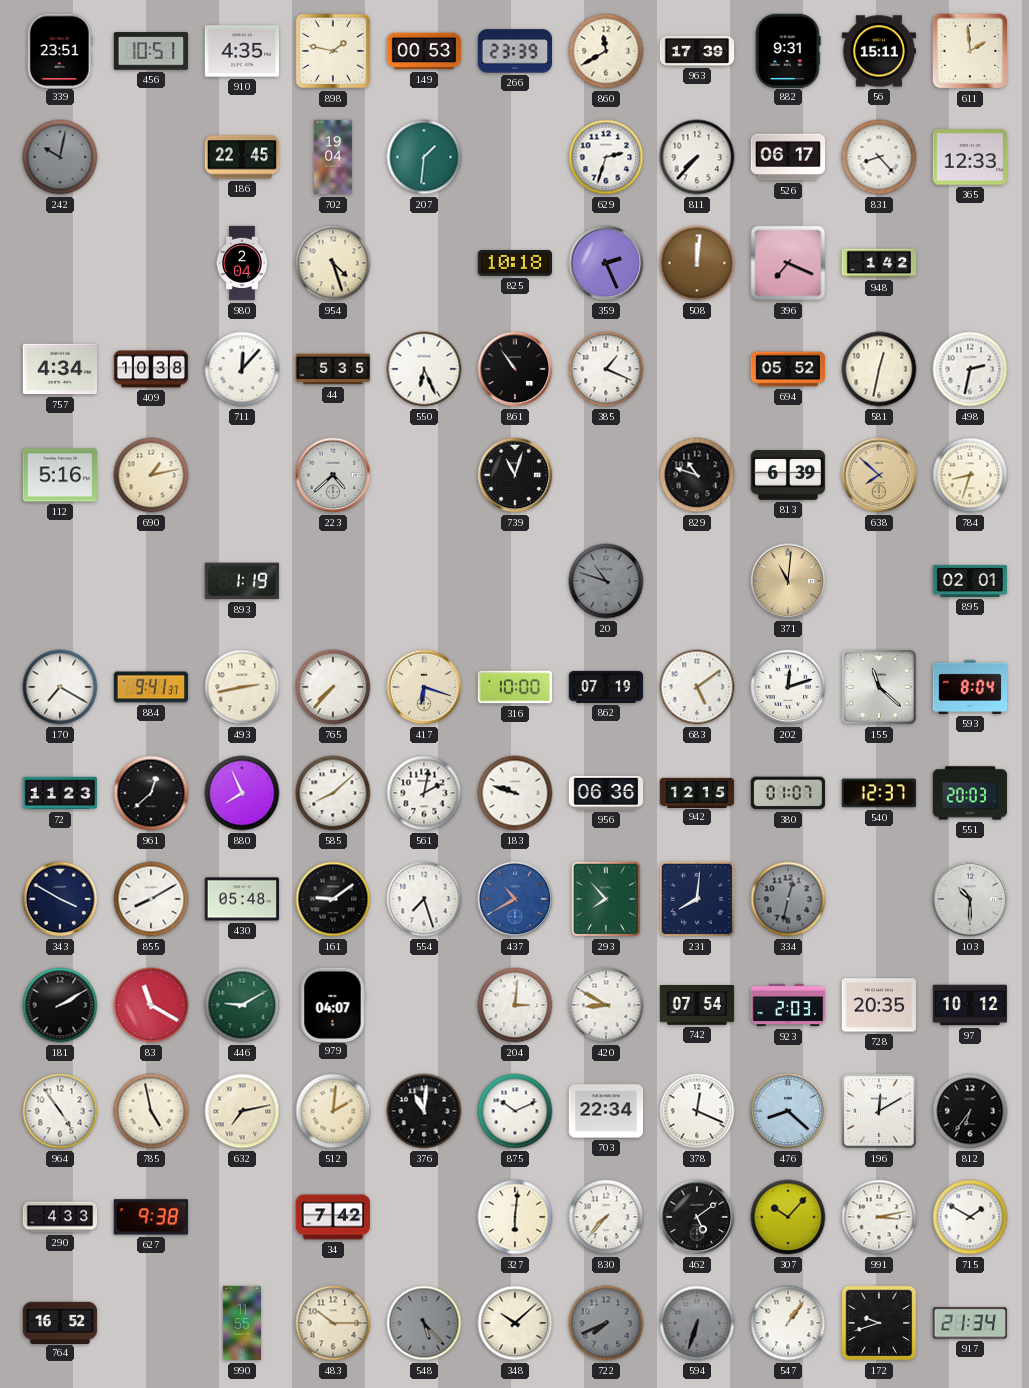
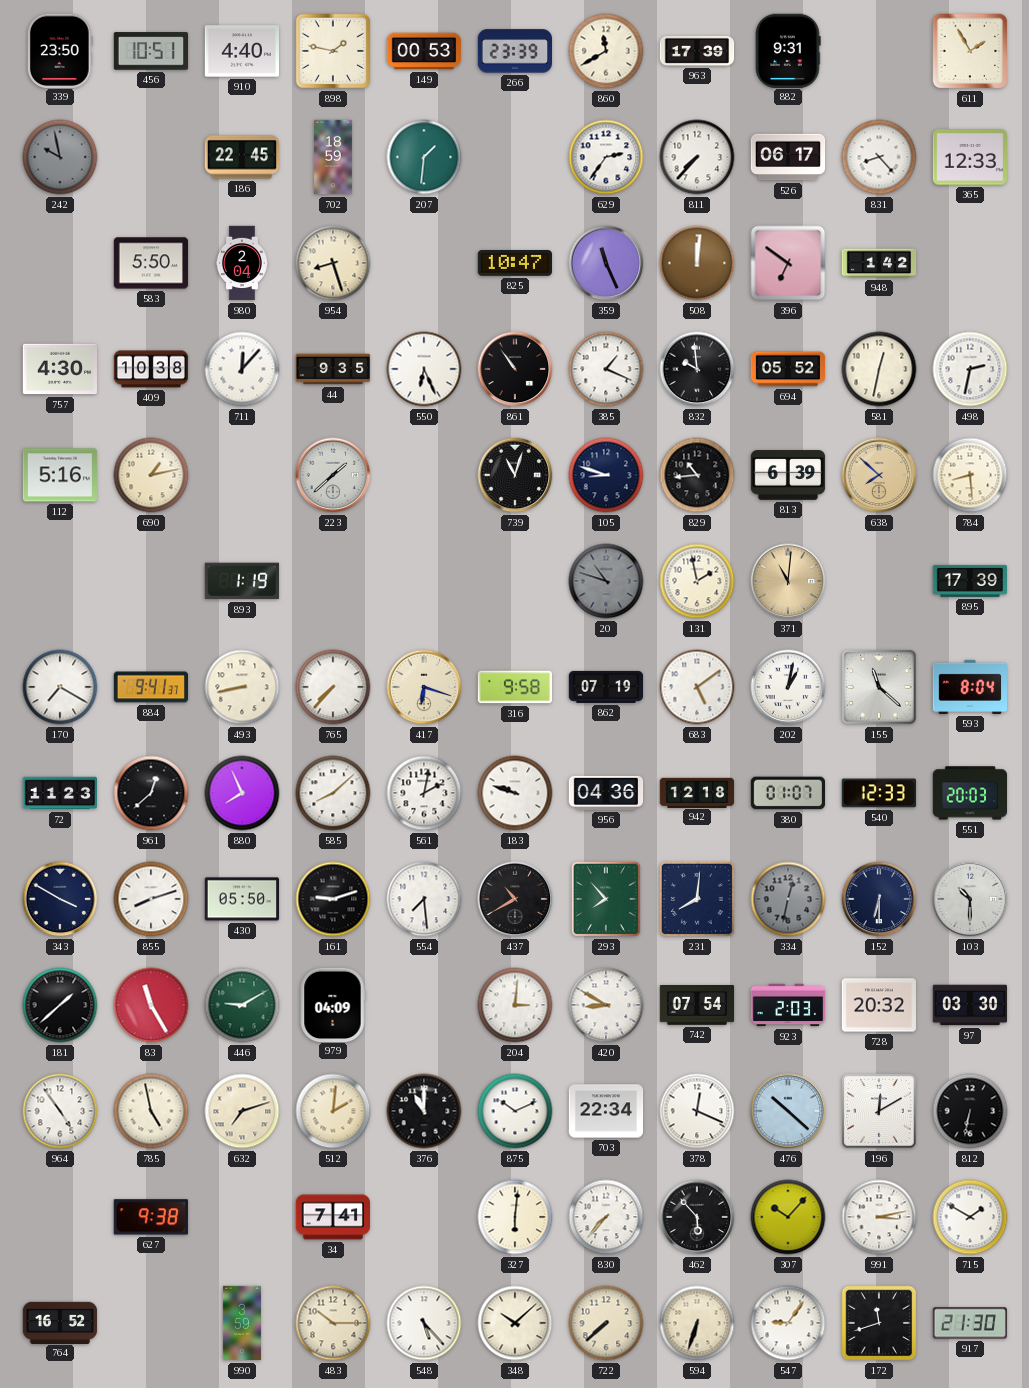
339: 23:51 -> 23:50
910: 4:35 -> 4:40
56: 15:11 -> none
611: 1:59 -> 1:55
242: 10:02 -> 9:58
702: 19:04 -> 18:59
629: 2:33 -> 2:36
583: none -> 5:50
954: 4:27 -> 8:27
825: 10:18 -> 10:47
359: 2:26 -> 11:26
396: 7:19 -> 6:51
757: 4:34 -> 4:30
44: 5:35 -> 9:35
832: none -> 9:59
223: 4:38 -> 1:38
105: none -> 8:48
829: 10:48 -> 10:44
784: 8:33 -> 8:29
131: none -> 1:58
895: 02:01 -> 17:39
493: 2:43 -> 8:43
316: 10:00 -> 9:58
202: 12:12 -> 1:02
956: 06:36 -> 04:36
942: 12:15 -> 12:18
540: 12:37 -> 12:33
855: 8:10 -> 8:12
430: 05:48 -> 05:50
161: 9:09 -> 9:12
554: 7:27 -> 7:29
437 dial: blue -> black
152: none -> 6:30
181: 2:10 -> 1:38
83: 11:20 -> 11:25
979: 04:07 -> 04:09
728: 20:35 -> 20:32
97: 10:12 -> 03:30
632: 7:13 -> 7:12
376: 11:01 -> 11:00
476: 8:22 -> 10:22
812: 6:36 -> 6:32
290: 4:33 -> none
34: 7:42 -> 7:41
462: 5:09 -> 5:53
990: 11:55 -> 3:59
548 dial: grey -> white
722: 7:41 -> 7:38
722 dial: grey -> cream
594 dial: grey -> cream
547: 1:06 -> 9:06
172: 9:42 -> 11:42
917: 21:34 -> 21:30
